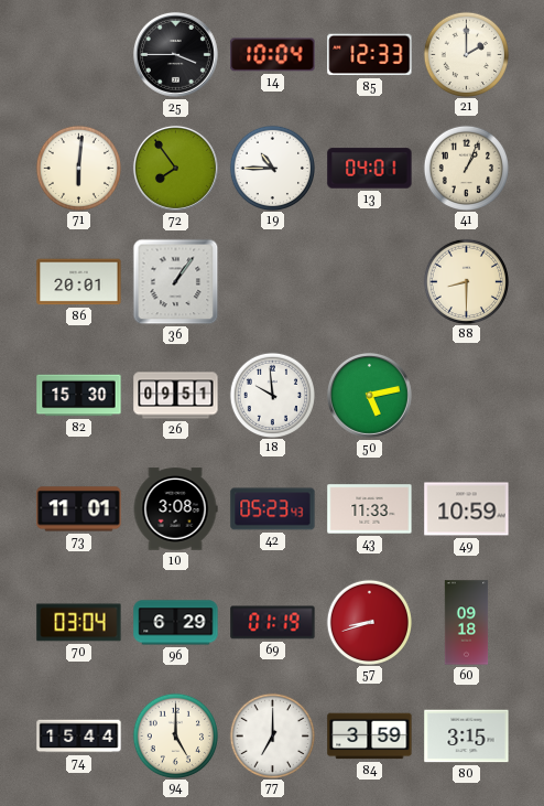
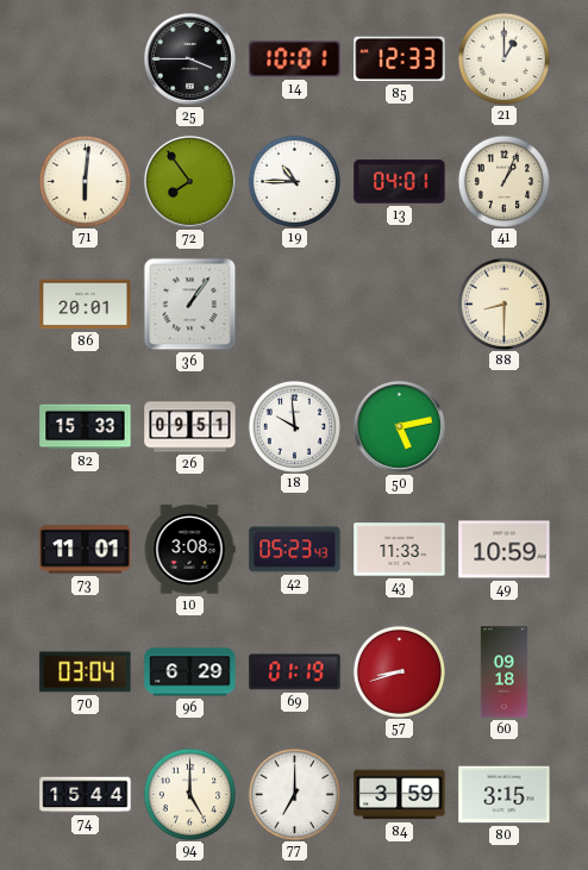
14: 10:04 -> 10:01
21: 2:00 -> 1:00
82: 15:30 -> 15:33
